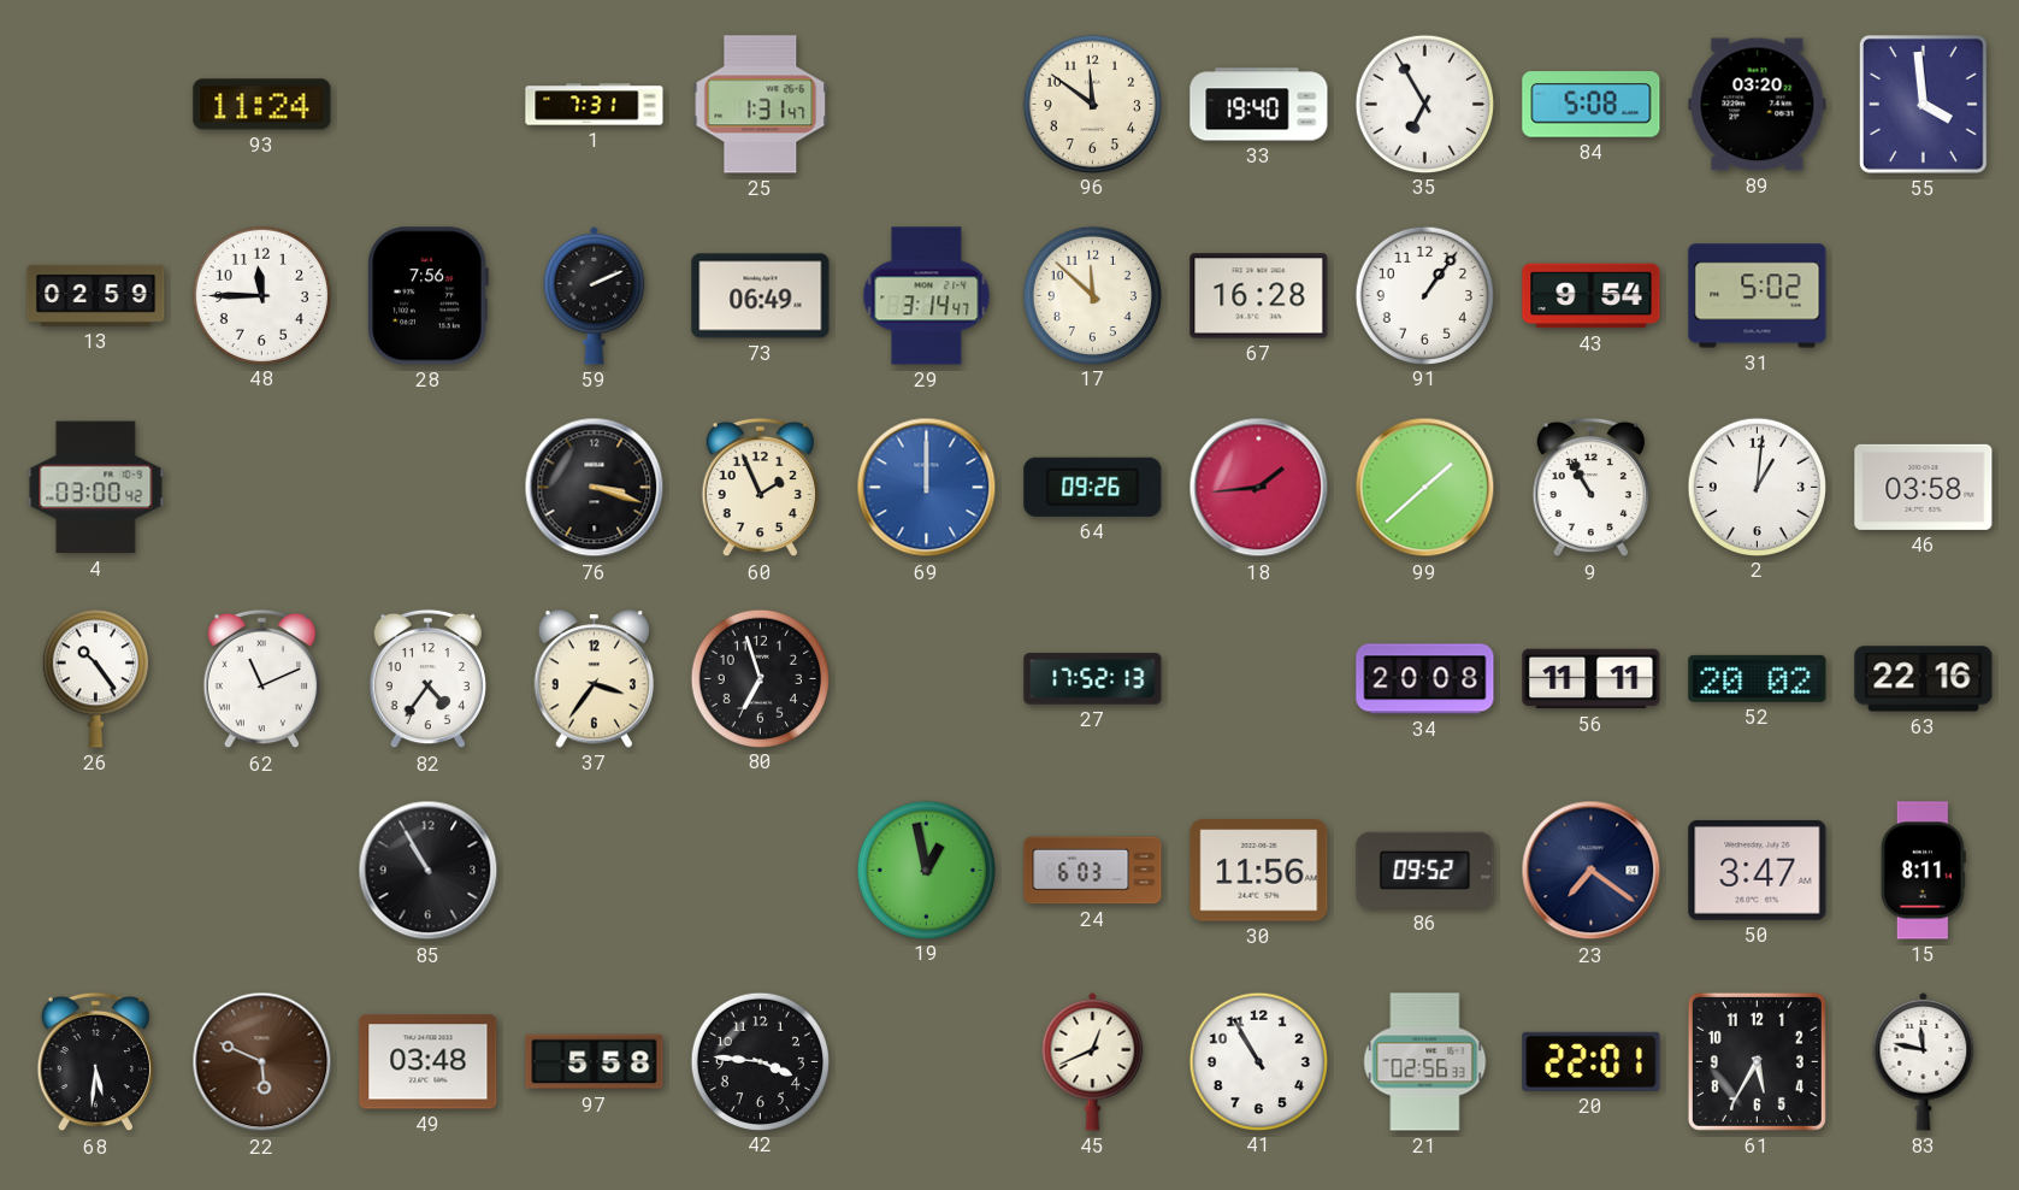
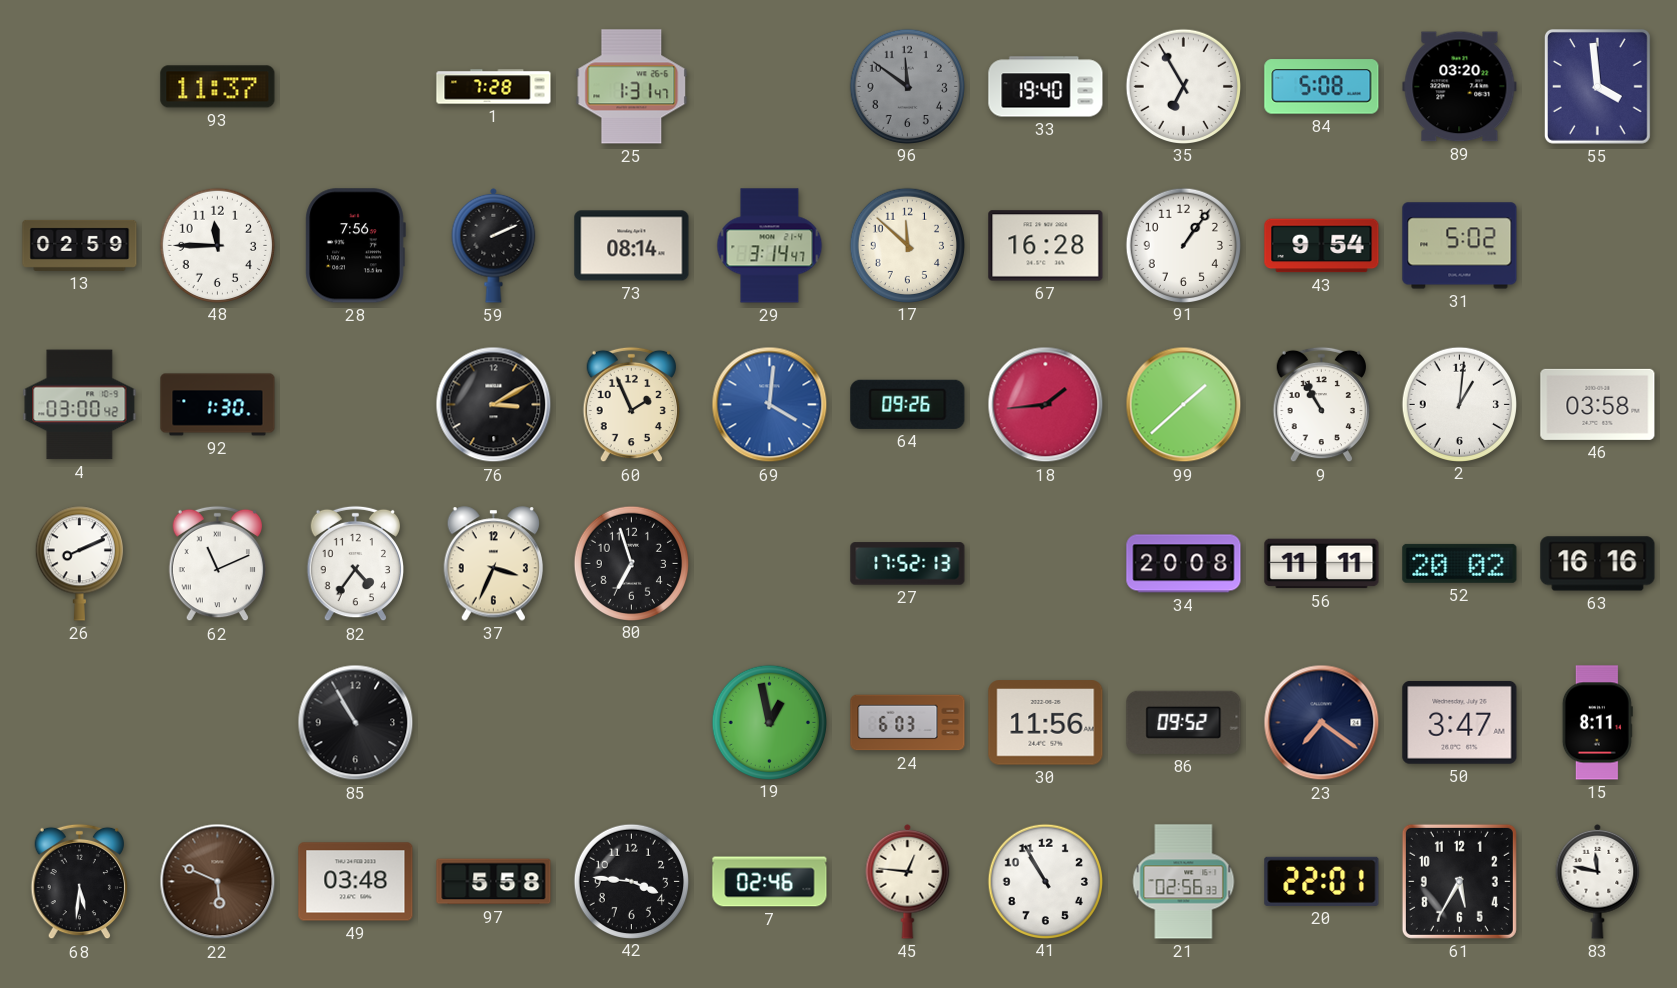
93: 11:24 -> 11:37
1: 7:31 -> 7:28
96 dial: cream -> grey
73: 06:49 -> 08:14
92: none -> 1:30
76: 3:18 -> 3:10
69: 12:00 -> 4:01
26: 10:24 -> 8:11
37: 3:36 -> 3:34
63: 22:16 -> 16:16
7: none -> 02:46
45: 12:41 -> 12:46
